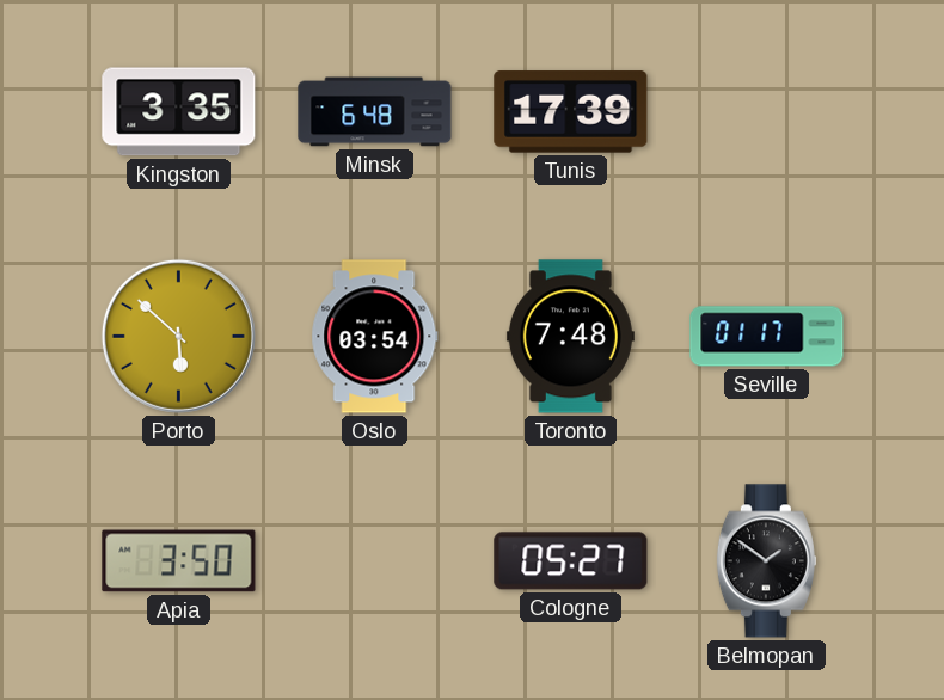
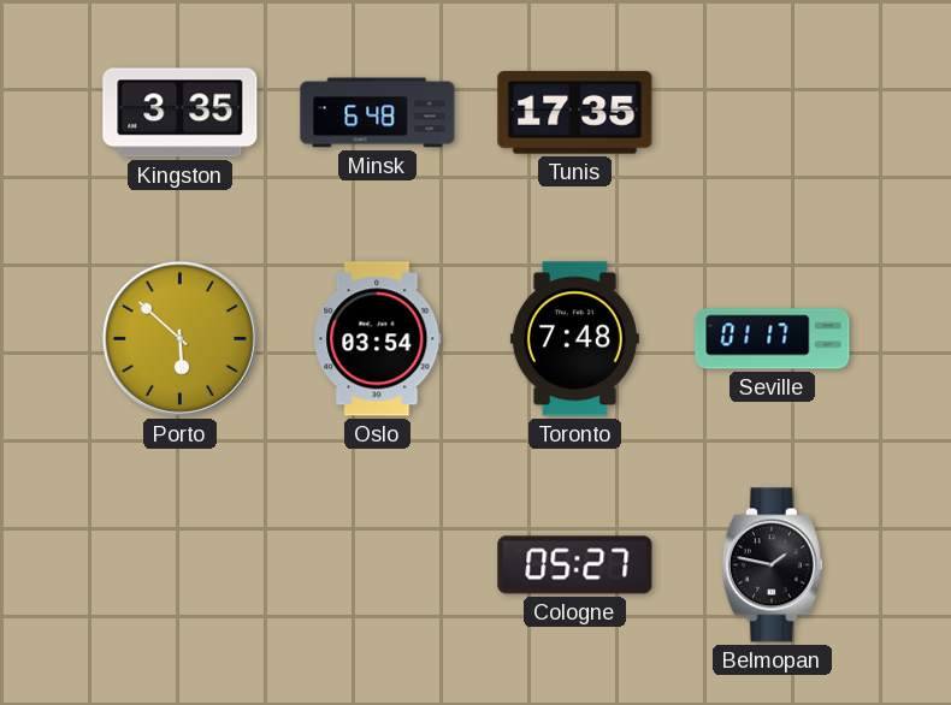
Tunis: 17:39 -> 17:35
Apia: 3:50 -> none
Belmopan: 1:51 -> 1:47
